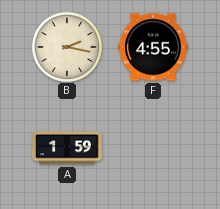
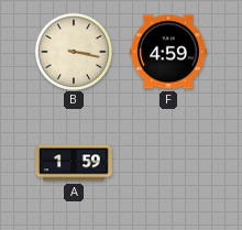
B: 2:17 -> 3:17
F: 4:55 -> 4:59
